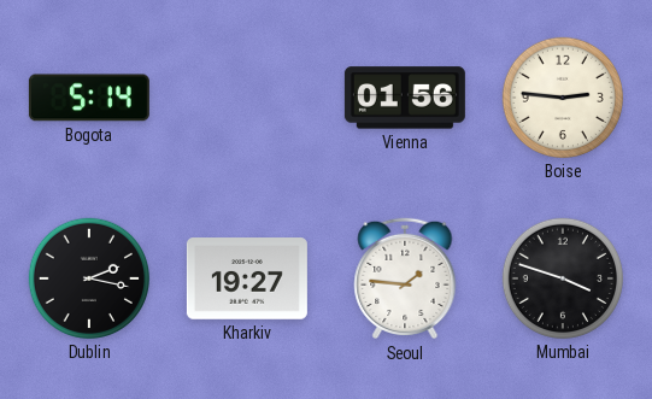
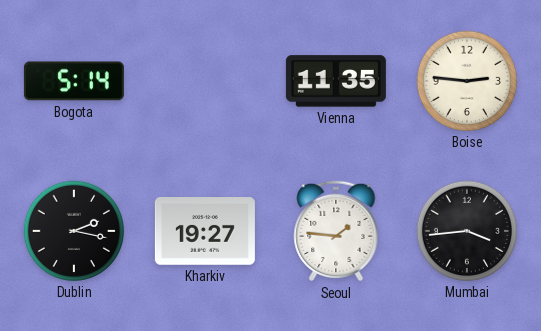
Vienna: 01:56 -> 11:35
Mumbai: 3:48 -> 3:44
